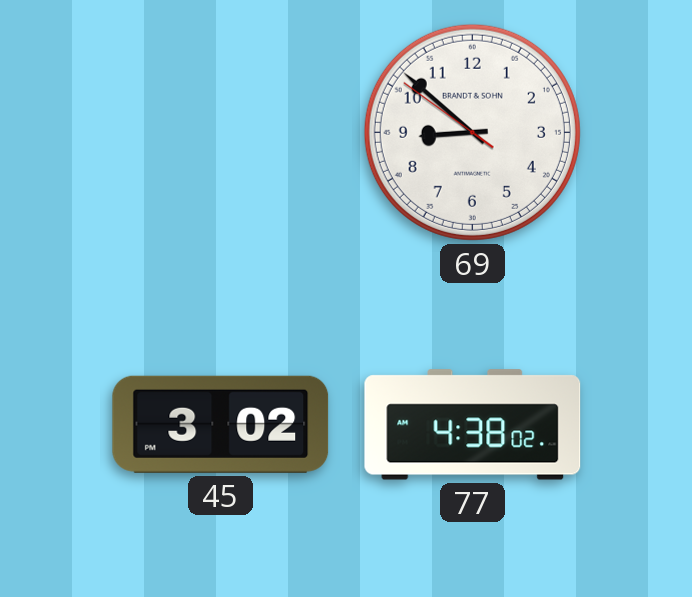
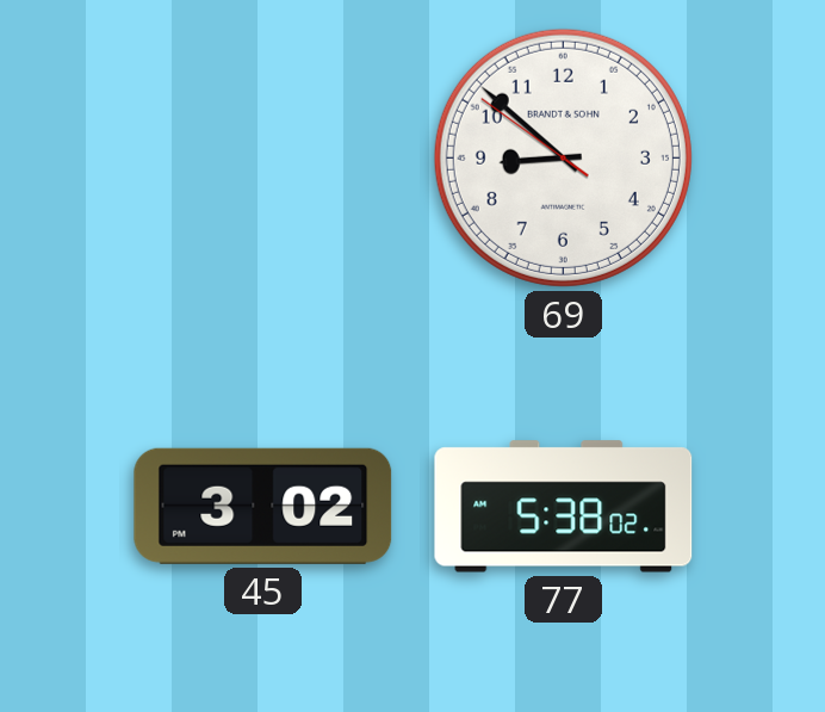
77: 4:38 -> 5:38
